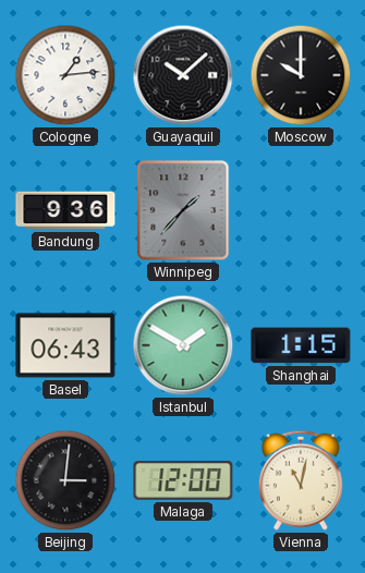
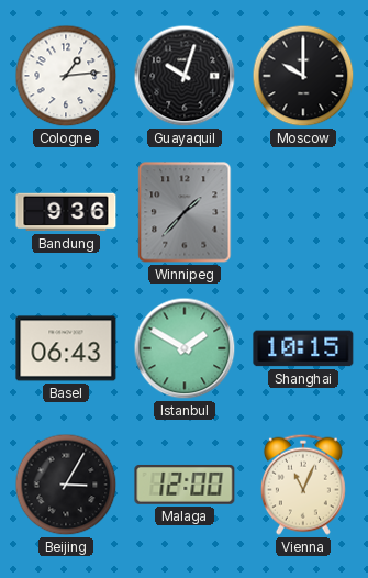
Guayaquil: 10:08 -> 10:03
Shanghai: 1:15 -> 10:15
Beijing: 3:01 -> 3:05
Vienna: 11:02 -> 11:04
